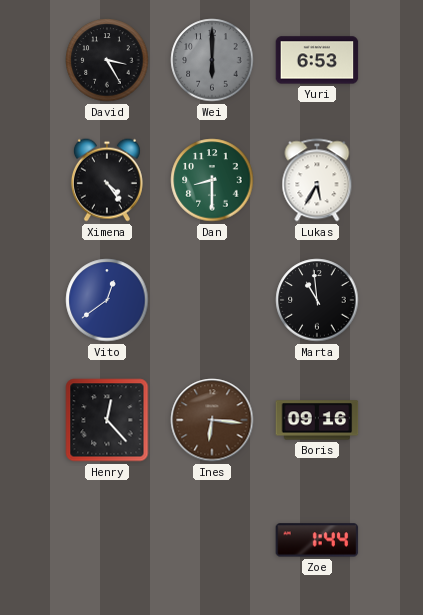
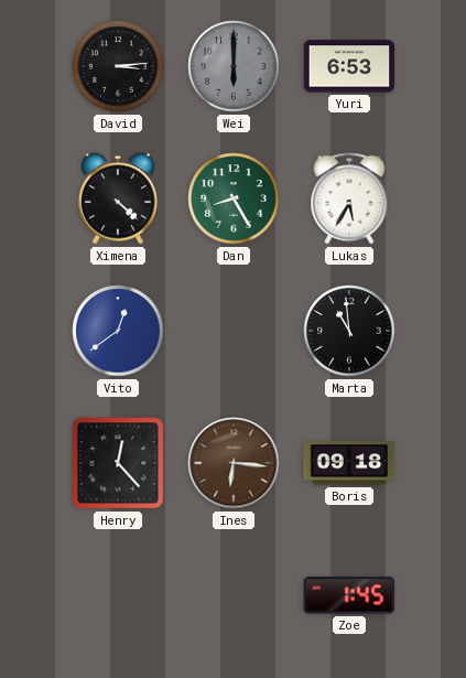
David: 3:25 -> 3:14
Ximena: 4:24 -> 4:22
Dan: 8:30 -> 8:25
Boris: 09:16 -> 09:18
Zoe: 1:44 -> 1:45
